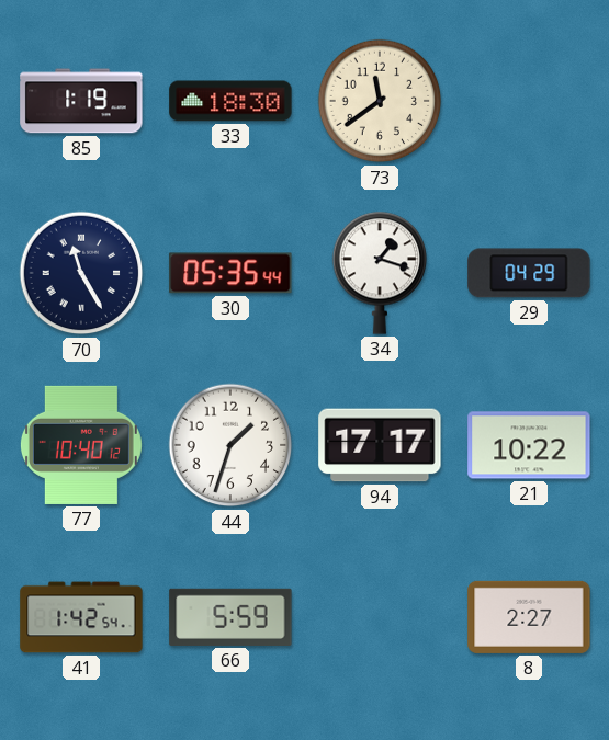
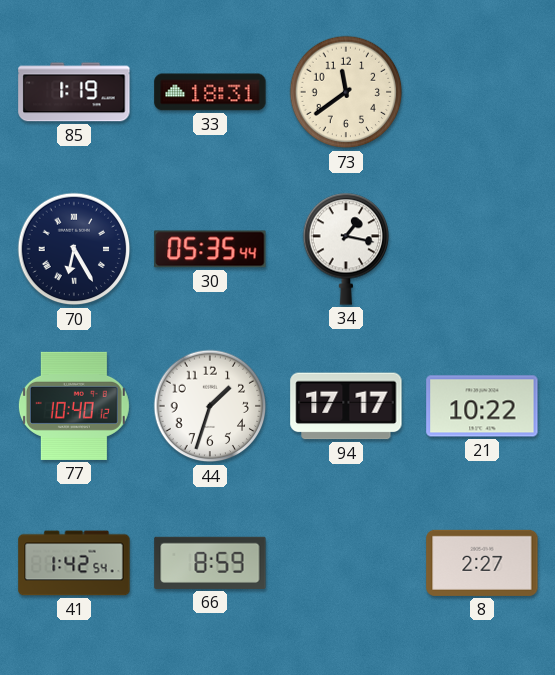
33: 18:30 -> 18:31
70: 11:25 -> 6:25
34: 1:18 -> 1:17
29: 04:29 -> none
66: 5:59 -> 8:59
